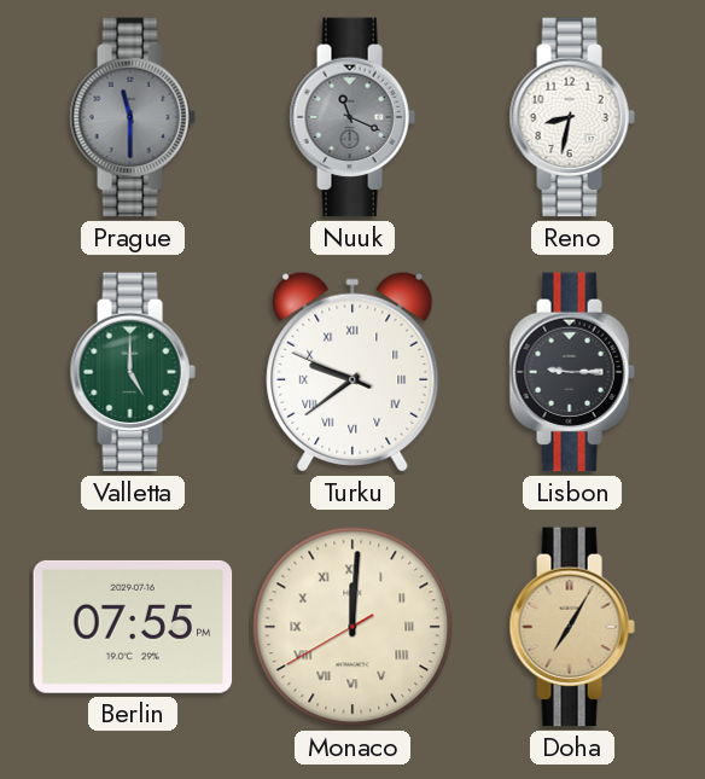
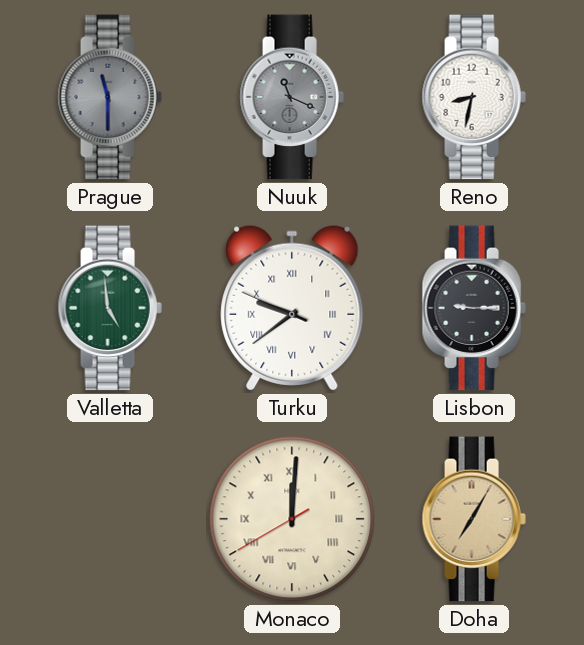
Valletta: 5:00 -> 4:59
Berlin: 07:55 -> none
